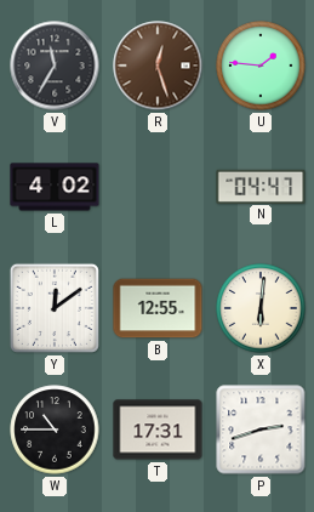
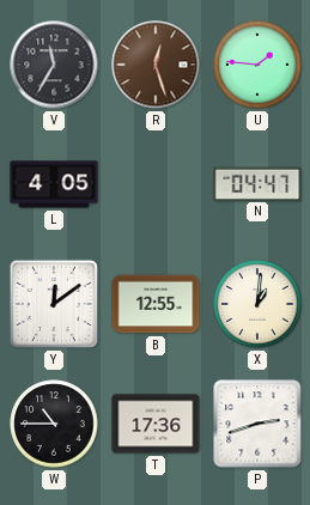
L: 4:02 -> 4:05
X: 6:01 -> 1:01
T: 17:31 -> 17:36
